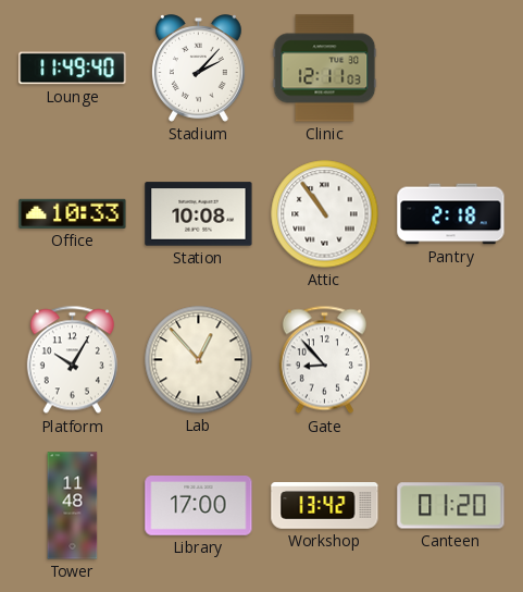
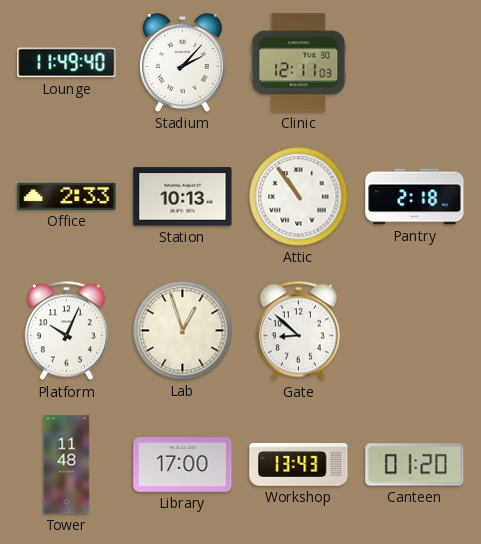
Office: 10:33 -> 2:33
Station: 10:08 -> 10:13
Platform: 10:05 -> 10:04
Lab: 12:53 -> 12:57
Gate: 8:53 -> 8:52
Workshop: 13:42 -> 13:43
